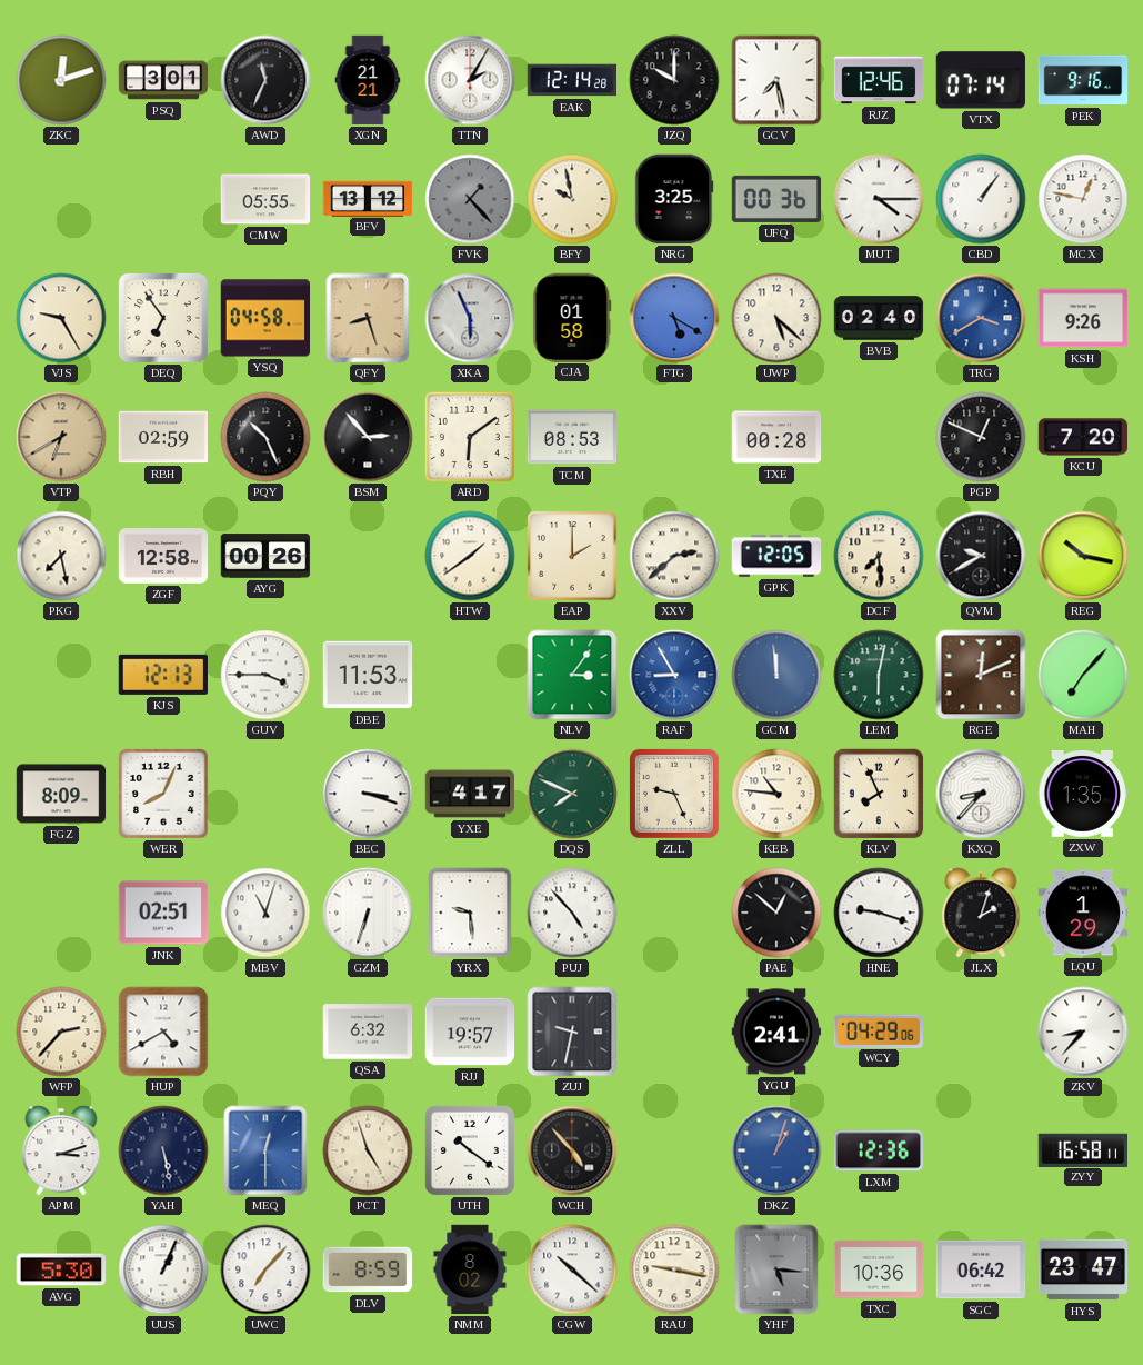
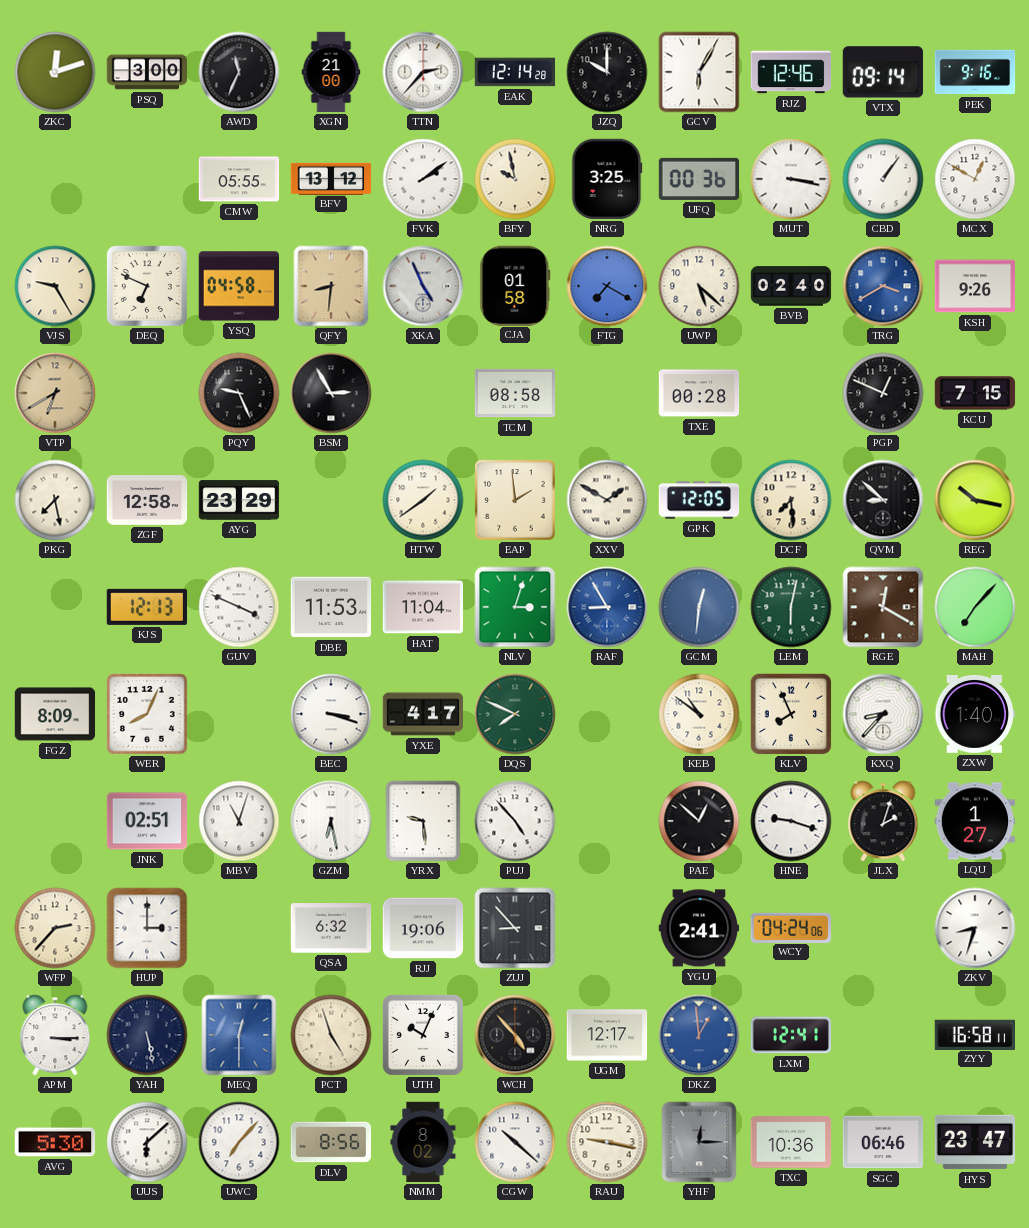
PSQ: 3:01 -> 3:00
XGN: 21:21 -> 21:00
TTN: 2:05 -> 2:37
GCV: 7:28 -> 6:05
VTX: 07:14 -> 09:14
FVK: 1:23 -> 2:09
FVK dial: grey -> white
MUT: 4:15 -> 3:17
MCX: 12:47 -> 12:50
DEQ: 6:54 -> 6:49
QFY: 8:27 -> 8:31
XKA: 5:56 -> 4:56
FTG: 5:20 -> 7:20
RBH: 02:59 -> none
PQY: 10:26 -> 9:26
BSM: 2:53 -> 2:55
ARD: 6:09 -> none
TCM: 08:53 -> 08:58
KCU: 7:20 -> 7:15
AYG: 00:26 -> 23:29
EAP: 2:00 -> 1:59
XXV: 2:38 -> 1:50
QVM: 9:40 -> 8:52
GUV: 3:45 -> 3:49
HAT: none -> 11:04
NLV: 3:06 -> 3:03
GCM: 11:59 -> 12:31
RGE: 12:11 -> 12:20
ZLL: 9:26 -> none
KEB: 10:46 -> 10:51
ZXW: 1:35 -> 1:40
GZM: 6:33 -> 6:28
LQU: 1:29 -> 1:27
HUP: 4:40 -> 3:00
RJJ: 19:57 -> 19:06
ZUJ: 9:32 -> 8:53
WCY: 04:29 -> 04:24
ZKV: 8:37 -> 8:33
APM: 3:12 -> 3:15
UTH: 10:21 -> 10:04
UGM: none -> 12:17
DKZ: 1:03 -> 12:59
LXM: 12:36 -> 12:41
UUS: 1:04 -> 6:08
DLV: 8:59 -> 8:56
YHF: 5:16 -> 12:15
SGC: 06:42 -> 06:46
